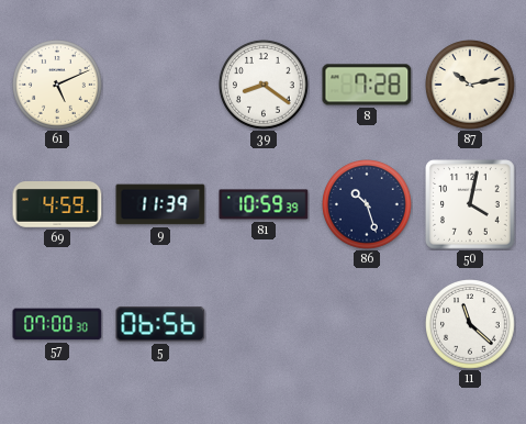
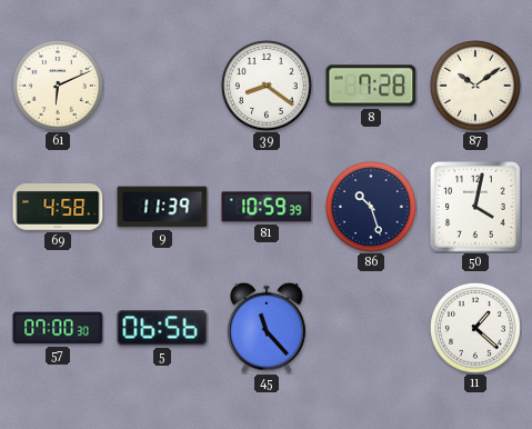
61: 5:11 -> 6:11
87: 10:13 -> 10:09
69: 4:59 -> 4:58
45: none -> 11:23
11: 11:22 -> 1:22
